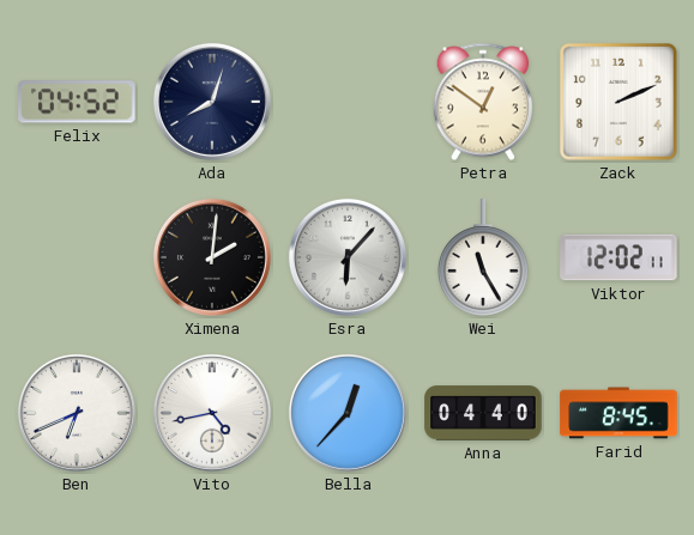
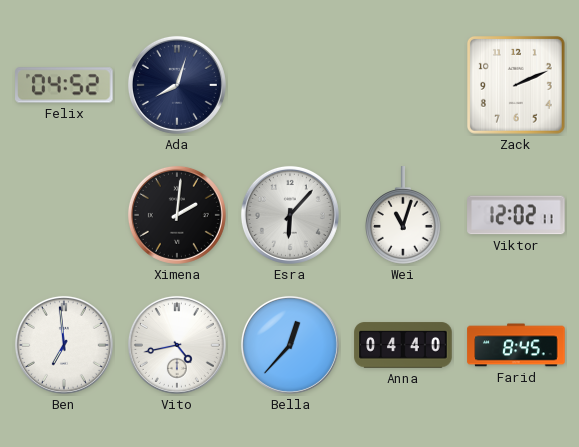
Petra: 12:51 -> none
Wei: 11:25 -> 11:03
Ben: 6:41 -> 6:59
